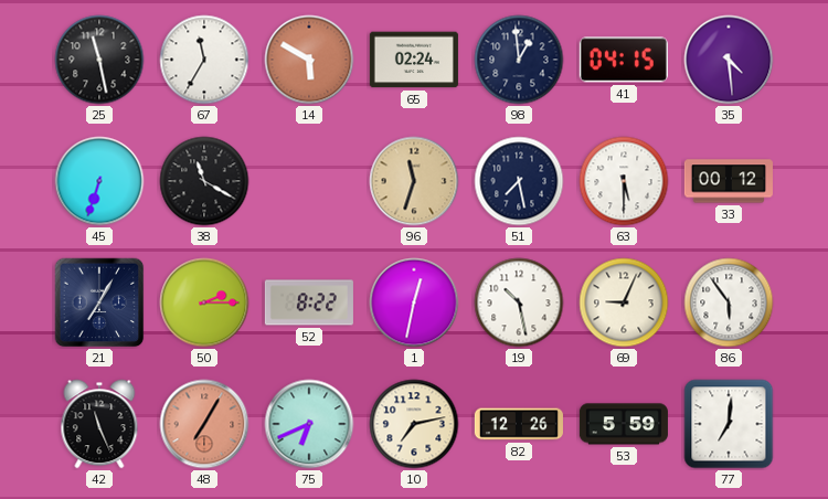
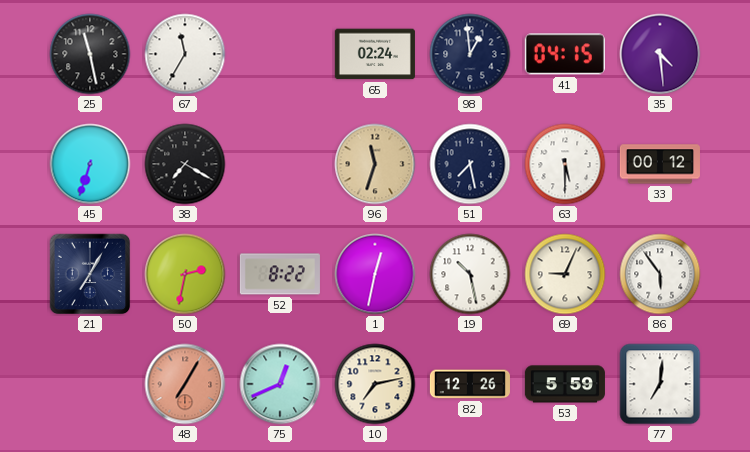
14: 5:50 -> none
38: 11:20 -> 7:20
50: 2:15 -> 2:32
42: 11:26 -> none
75: 6:41 -> 12:41
